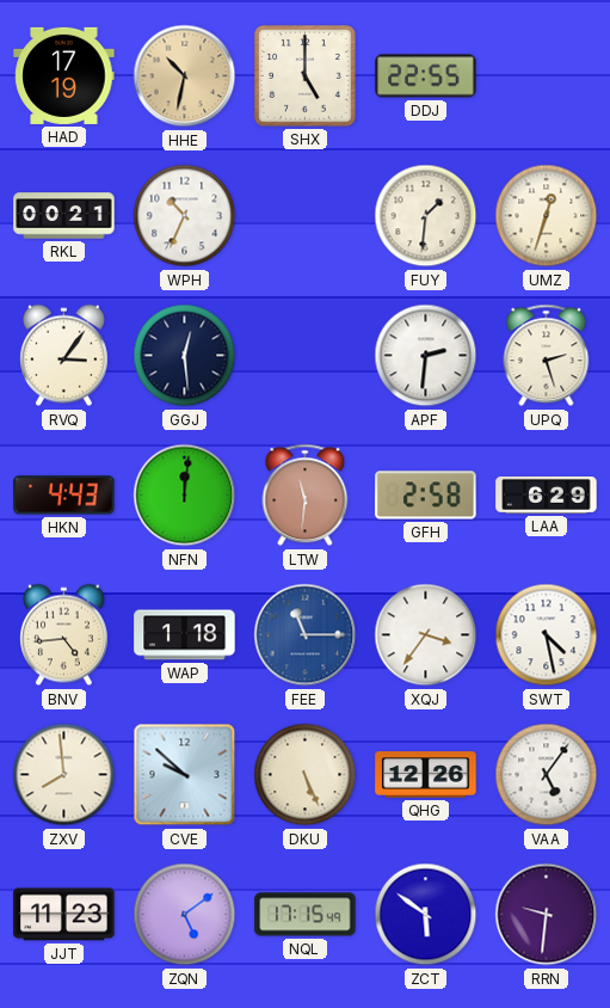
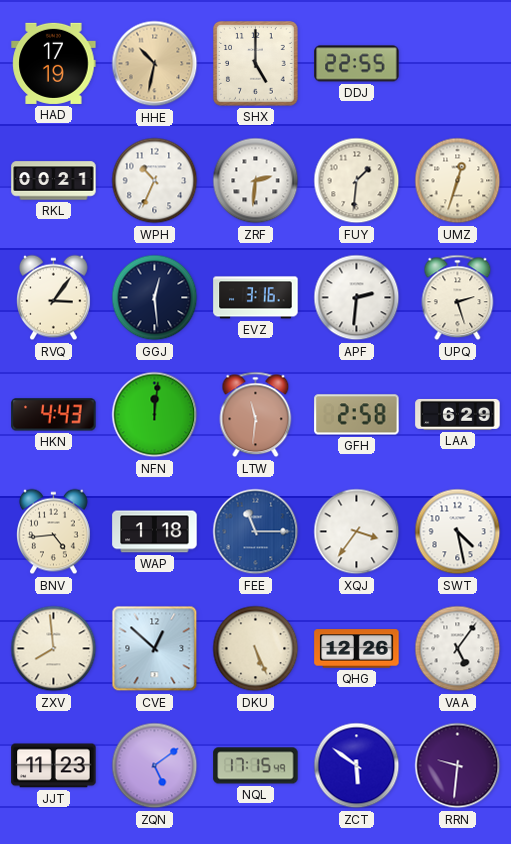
ZRF: none -> 2:31
EVZ: none -> 3:16
CVE: 9:52 -> 12:52
